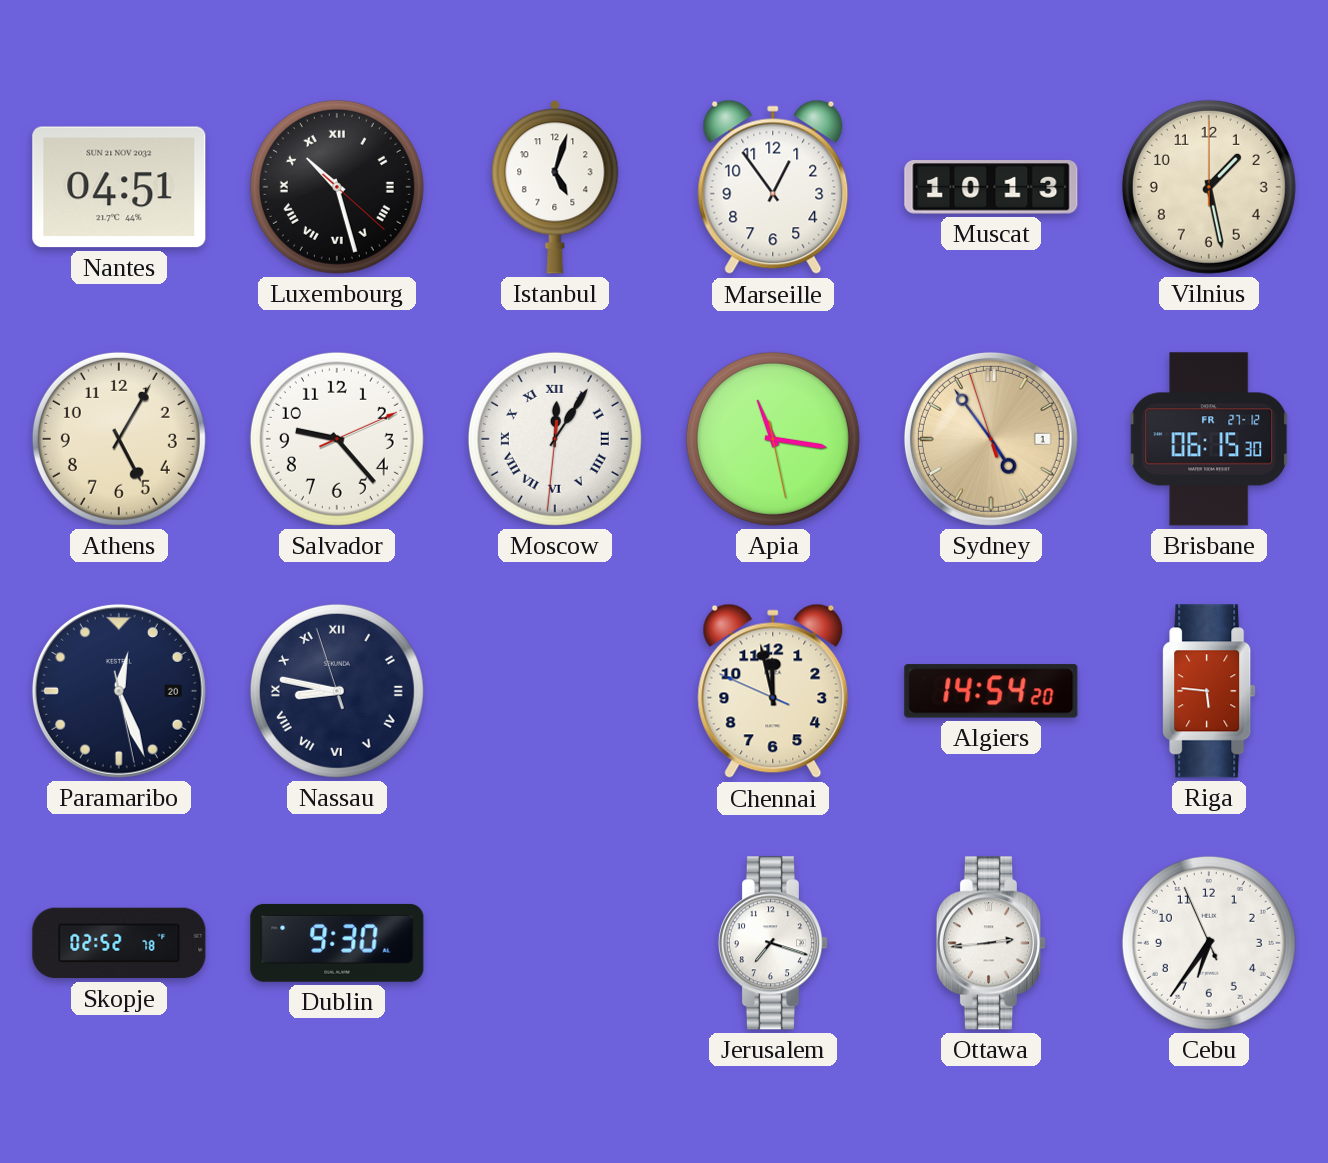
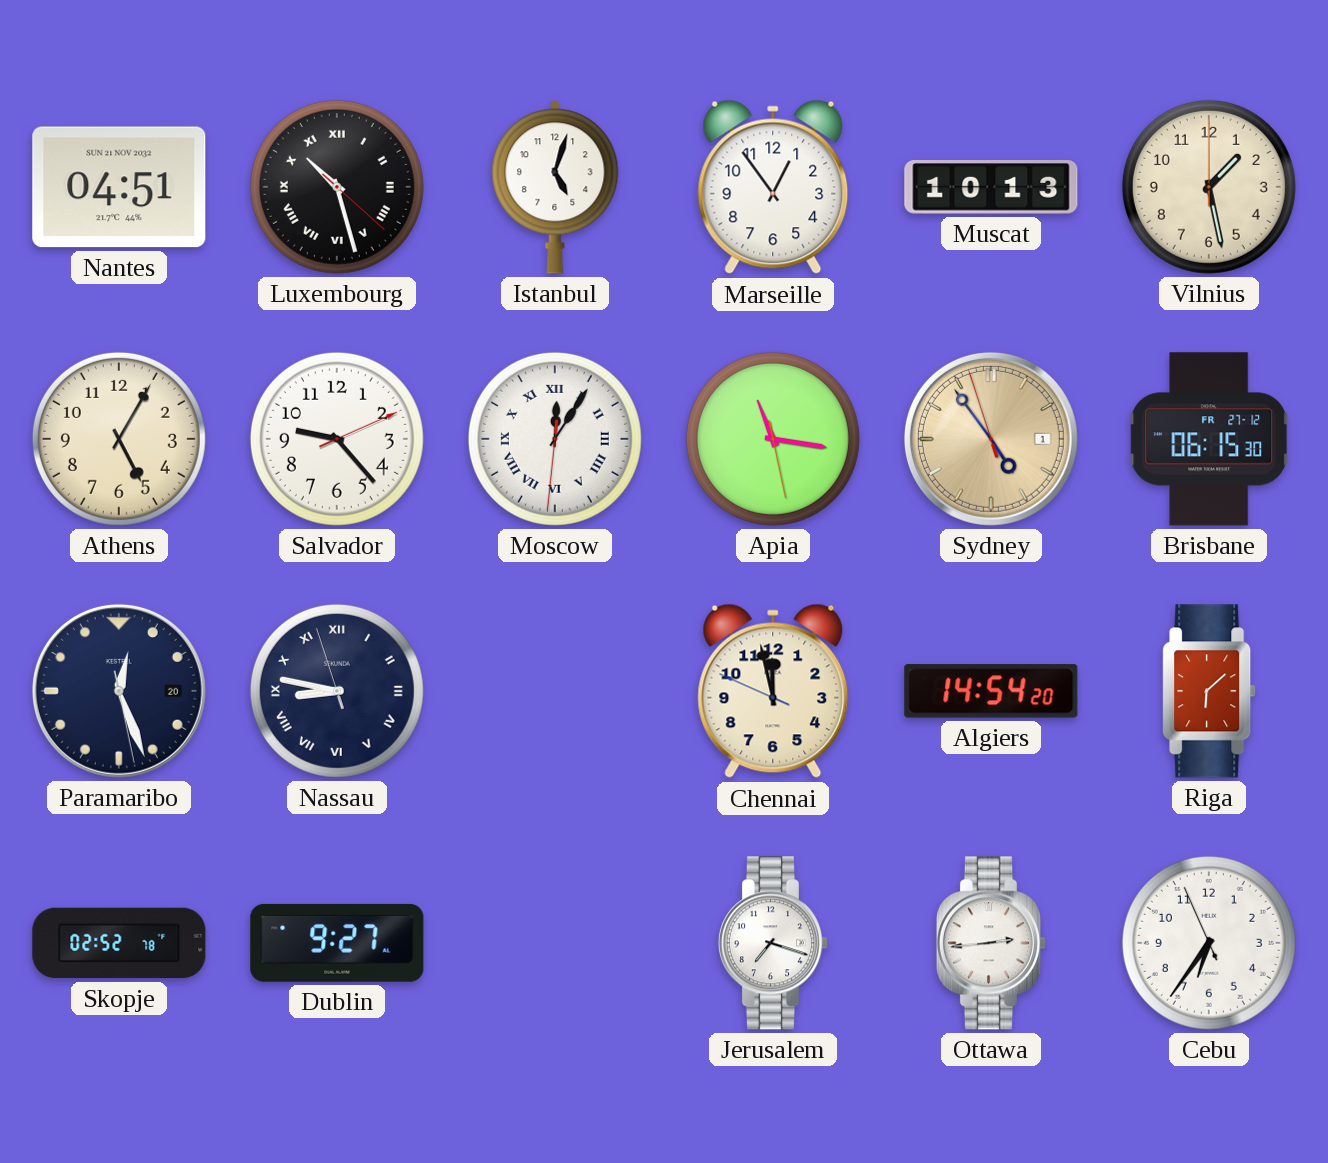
Riga: 5:46 -> 6:08
Dublin: 9:30 -> 9:27
